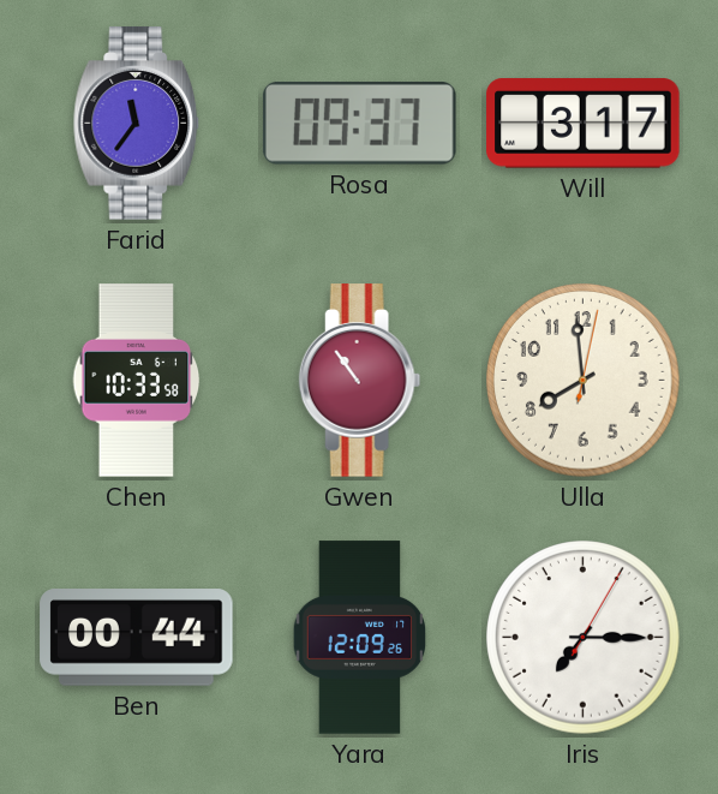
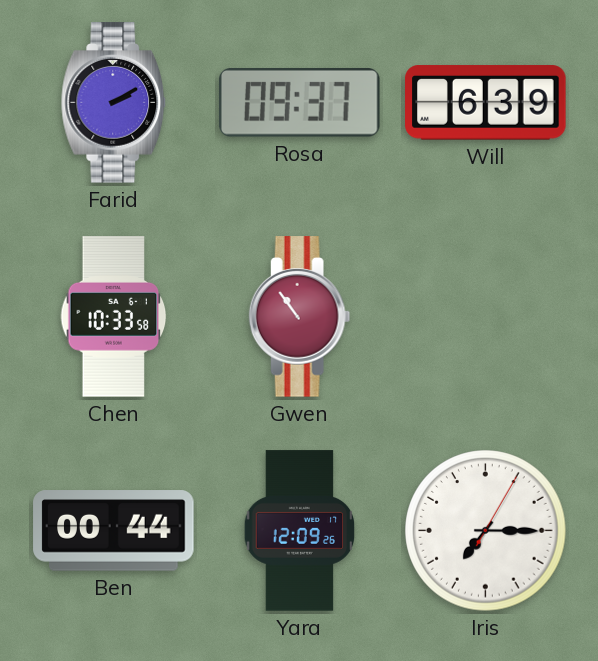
Farid: 11:36 -> 2:10
Will: 3:17 -> 6:39
Ulla: 7:59 -> none
